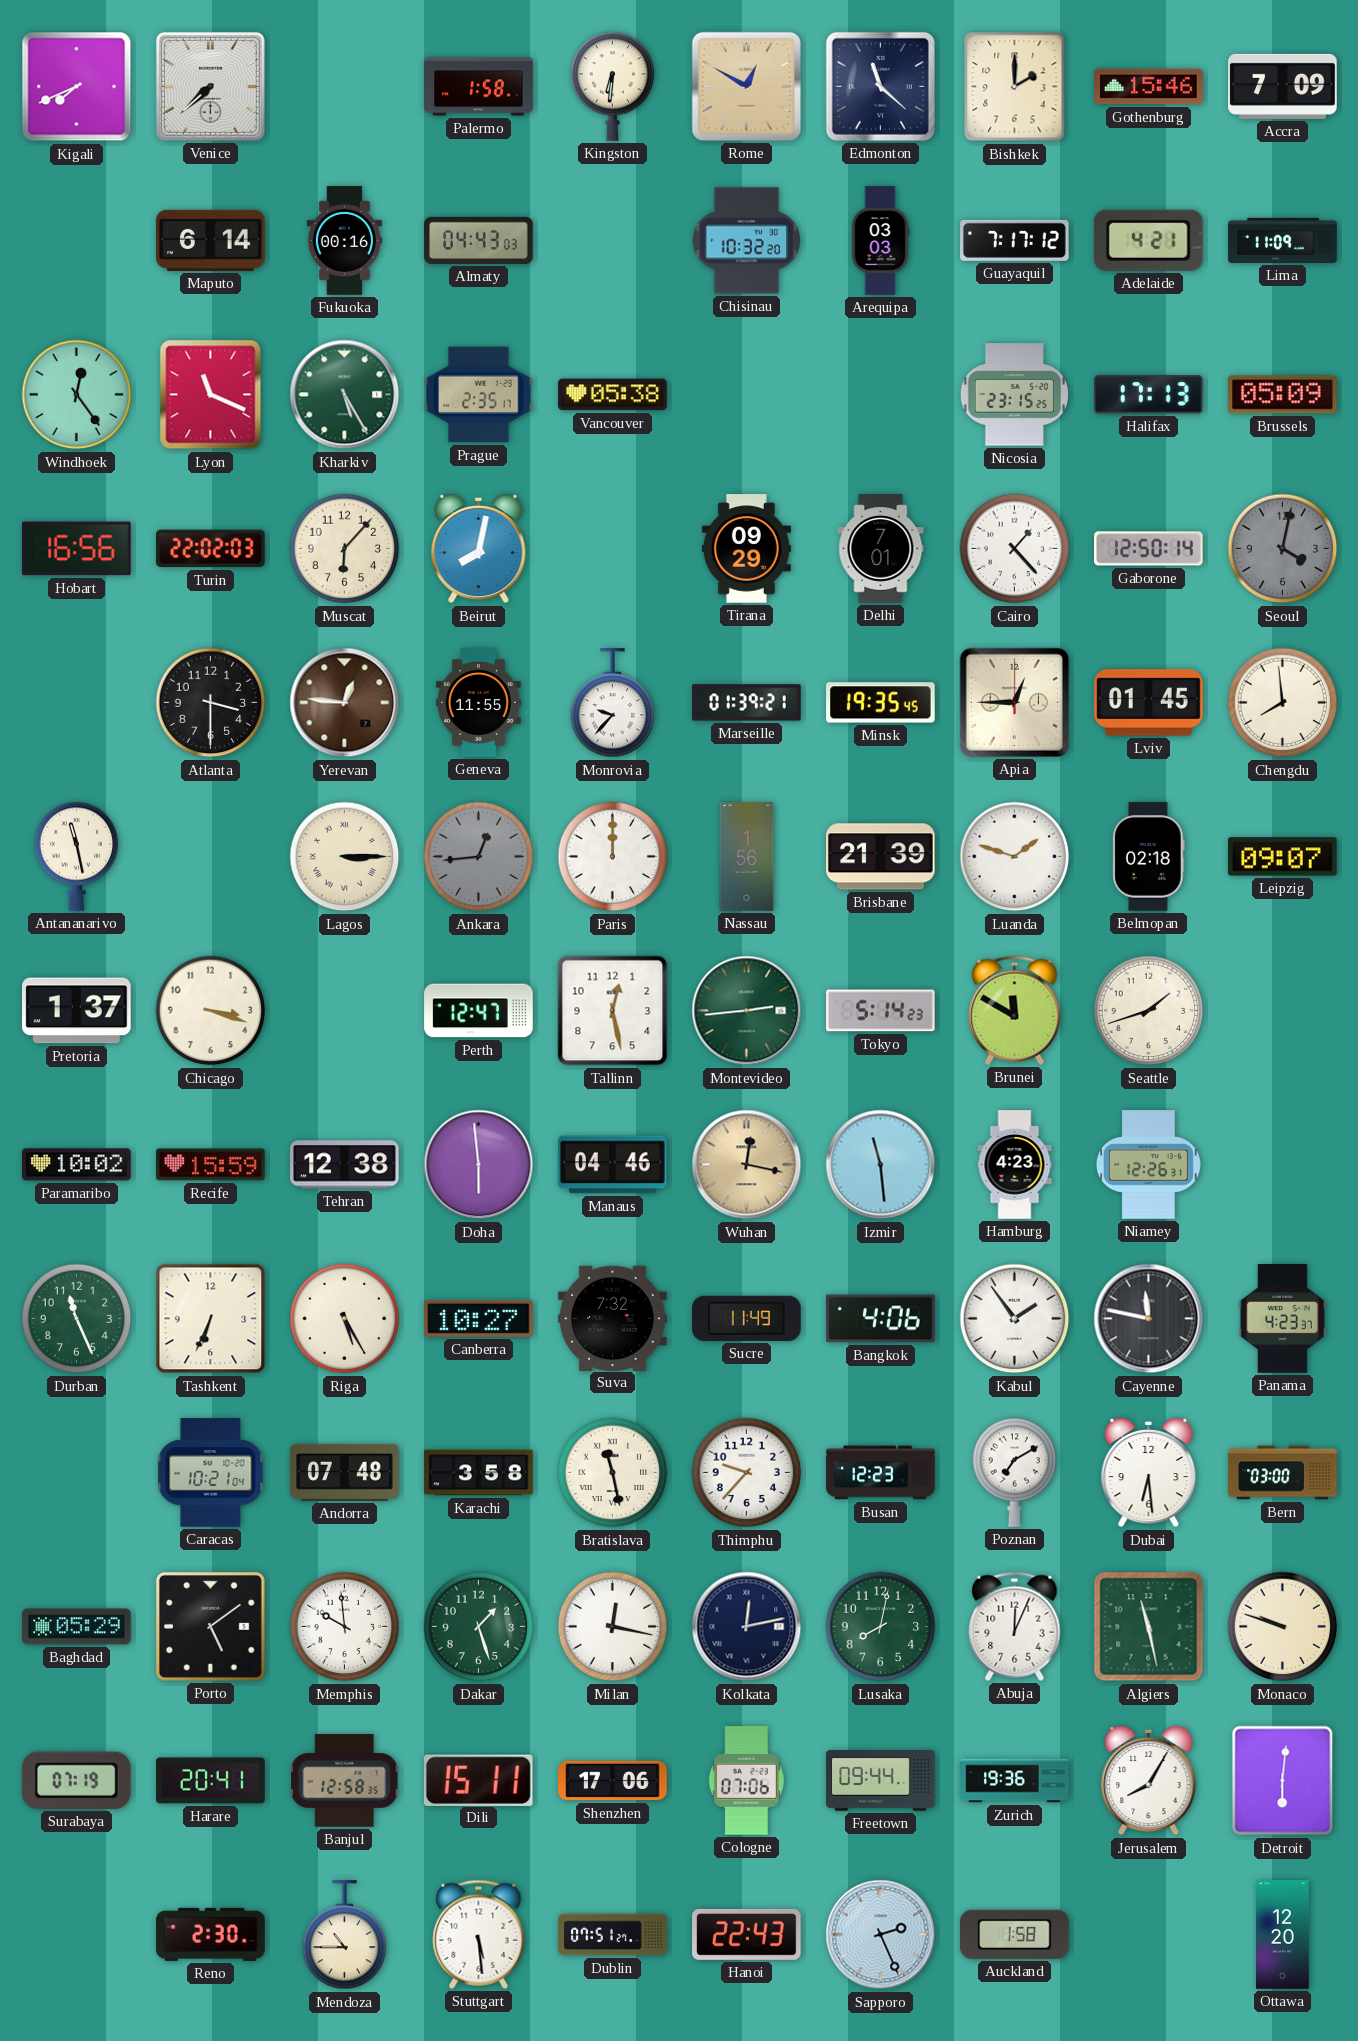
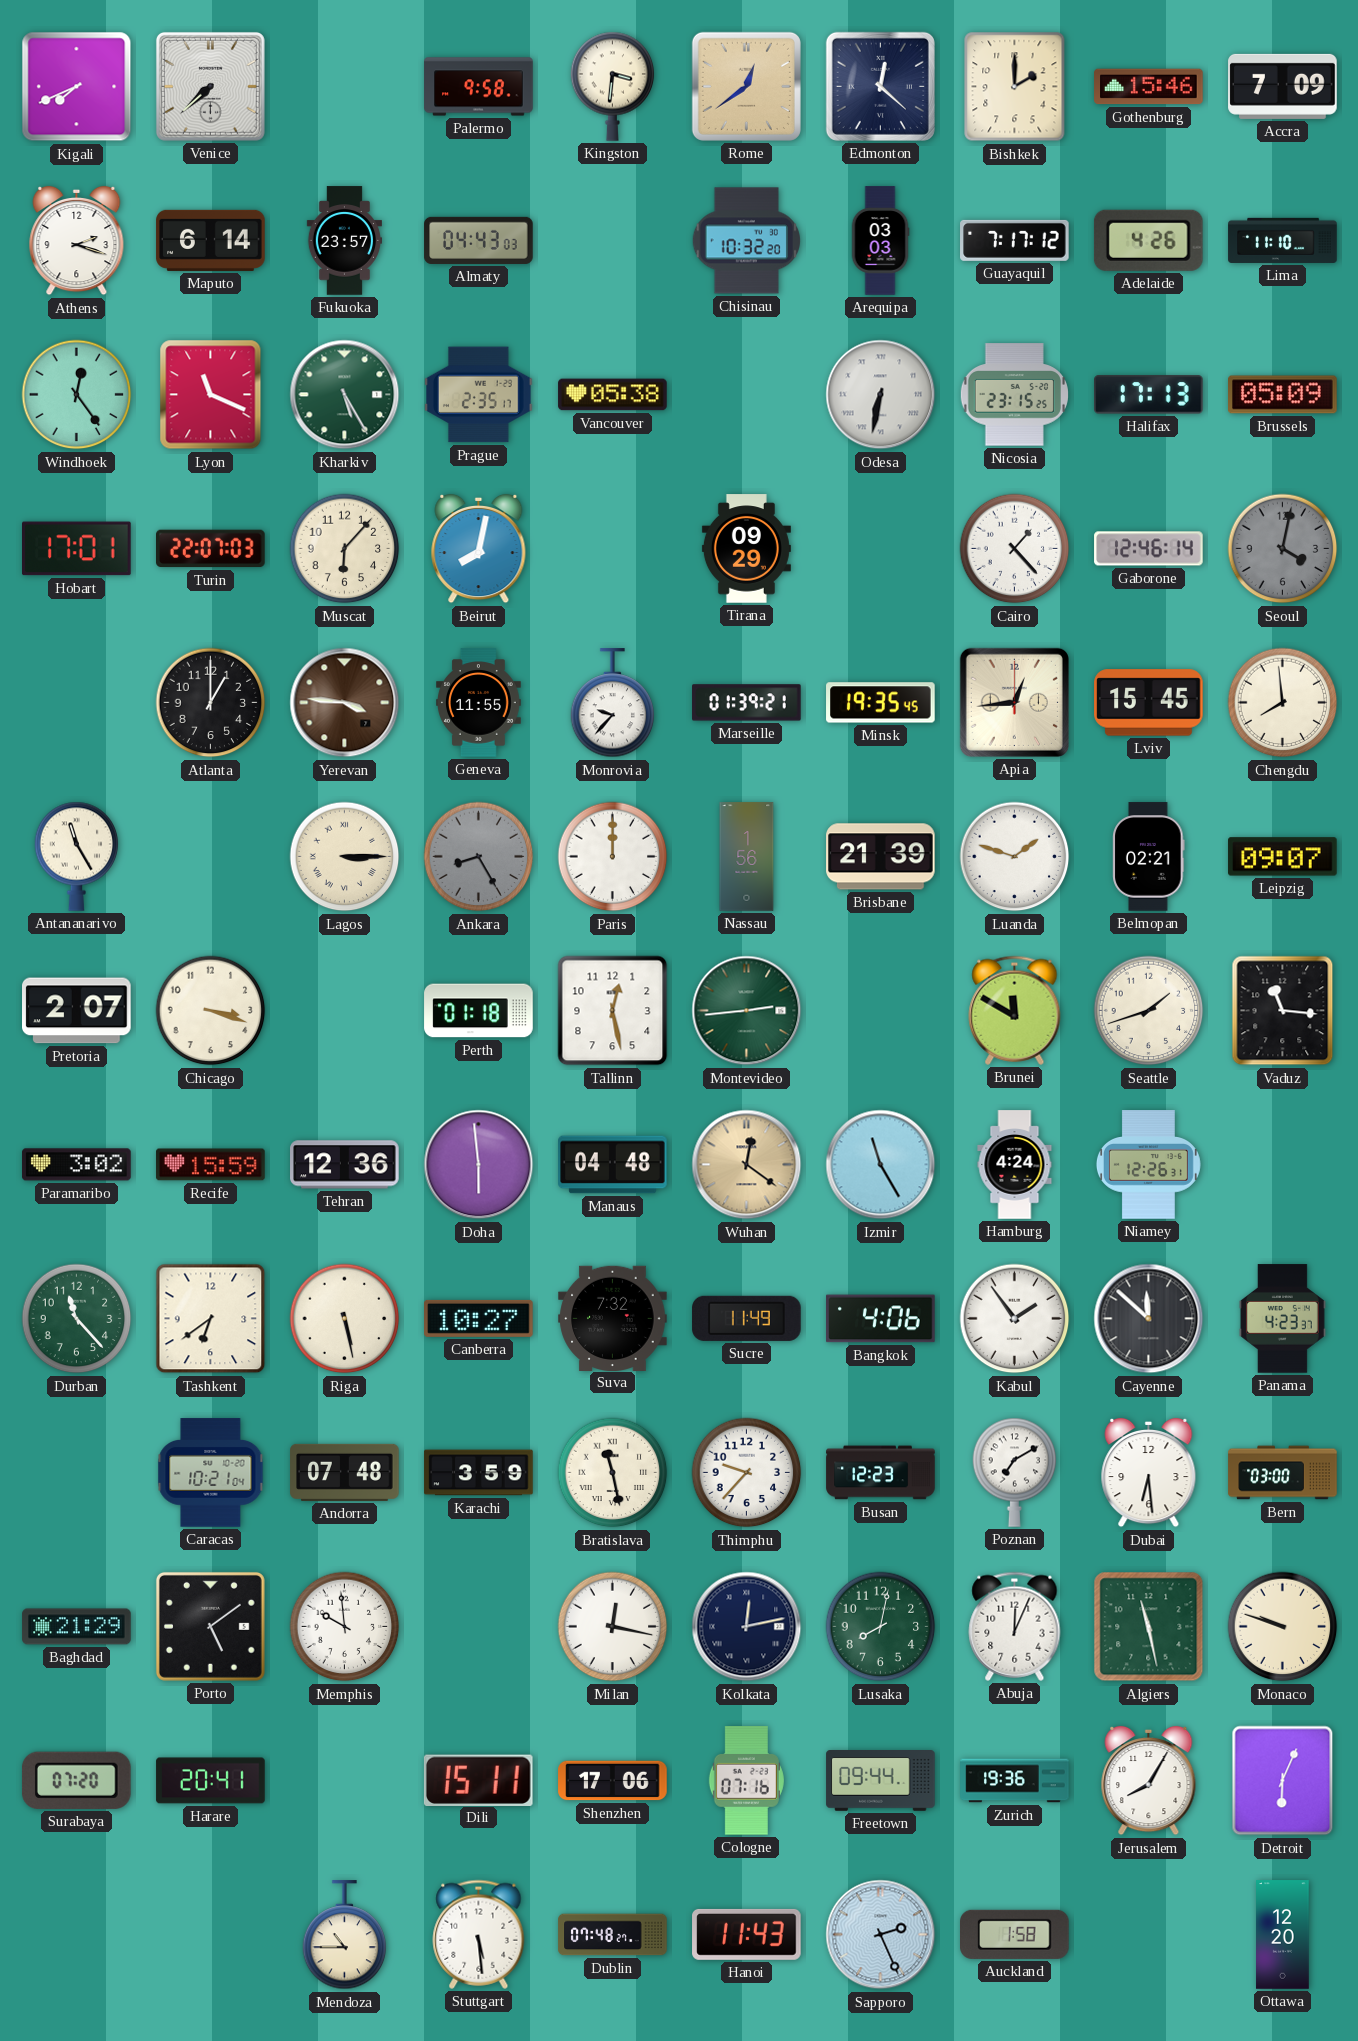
Palermo: 1:58 -> 9:58
Kingston: 6:31 -> 3:31
Rome: 12:50 -> 12:39
Edmonton: 11:22 -> 12:22
Athens: none -> 2:18
Fukuoka: 00:16 -> 23:57
Adelaide: 4:21 -> 4:26
Lima: 11:09 -> 11:10
Odesa: none -> 6:32
Hobart: 16:56 -> 17:01
Turin: 22:02 -> 22:07
Delhi: 7:01 -> none
Gaborone: 12:50 -> 12:46
Atlanta: 3:30 -> 1:00
Yerevan: 12:46 -> 3:46
Apia: 12:45 -> 12:44
Lviv: 01:45 -> 15:45
Antananarivo: 11:28 -> 11:25
Ankara: 12:44 -> 8:25
Belmopan: 02:18 -> 02:21
Pretoria: 1:37 -> 2:07
Perth: 12:47 -> 01:18
Tokyo: 5:14 -> none
Vaduz: none -> 11:16
Paramaribo: 10:02 -> 3:02
Tehran: 12:38 -> 12:36
Manaus: 04:46 -> 04:48
Wuhan: 12:17 -> 12:21
Izmir: 11:29 -> 11:25
Hamburg: 4:23 -> 4:24
Durban: 11:26 -> 11:23
Tashkent: 6:34 -> 6:39
Riga: 5:25 -> 5:28
Cayenne: 11:47 -> 11:52
Karachi: 3:58 -> 3:59
Baghdad: 05:29 -> 21:29
Dakar: 1:27 -> none
Surabaya: 07:19 -> 07:20
Banjul: 12:58 -> none
Cologne: 07:06 -> 07:16
Detroit: 6:01 -> 6:04
Reno: 2:30 -> none
Dublin: 07:51 -> 07:48
Hanoi: 22:43 -> 11:43
